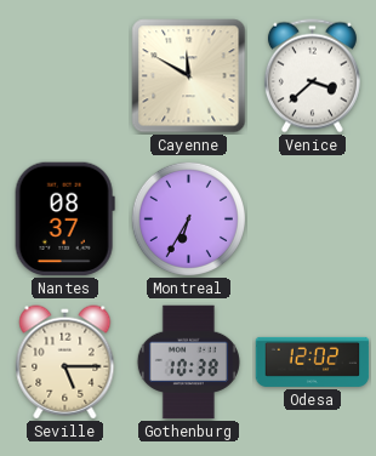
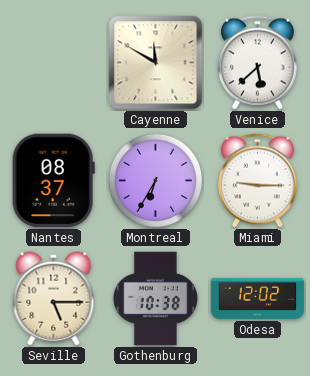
Venice: 3:38 -> 5:38
Miami: none -> 9:15
